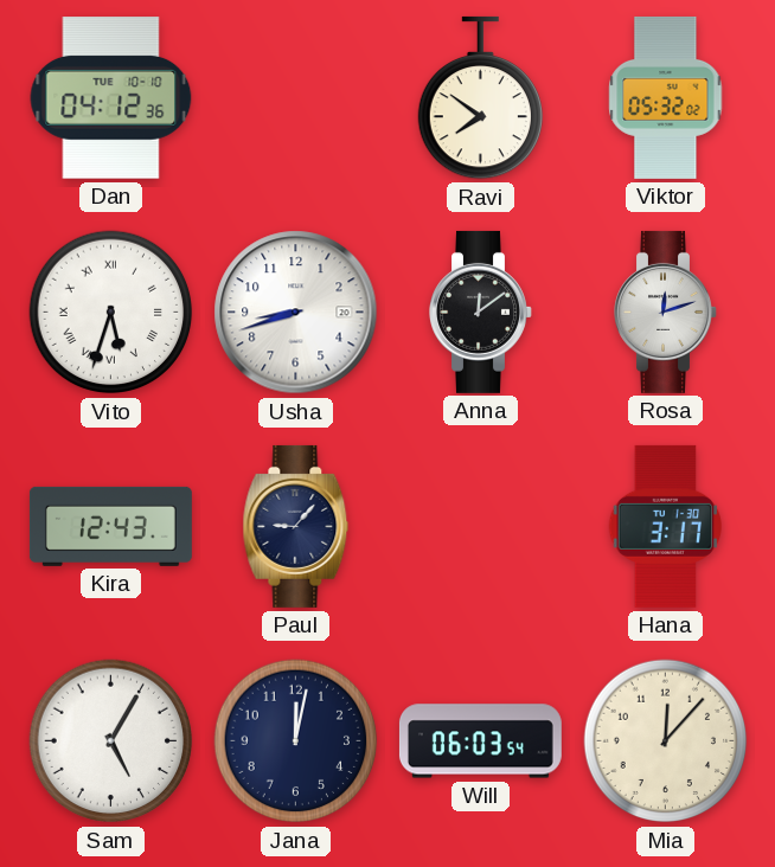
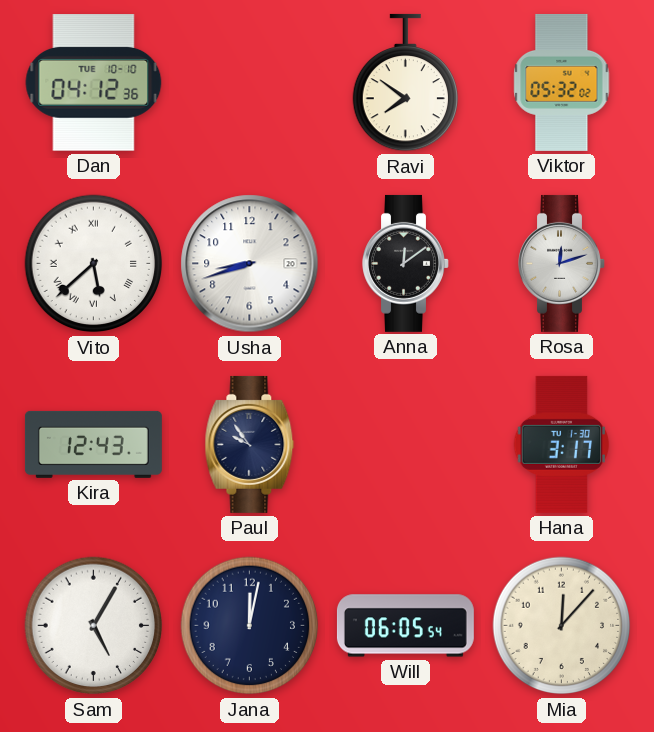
Vito: 5:33 -> 5:38
Paul: 9:07 -> 9:54
Will: 06:03 -> 06:05
